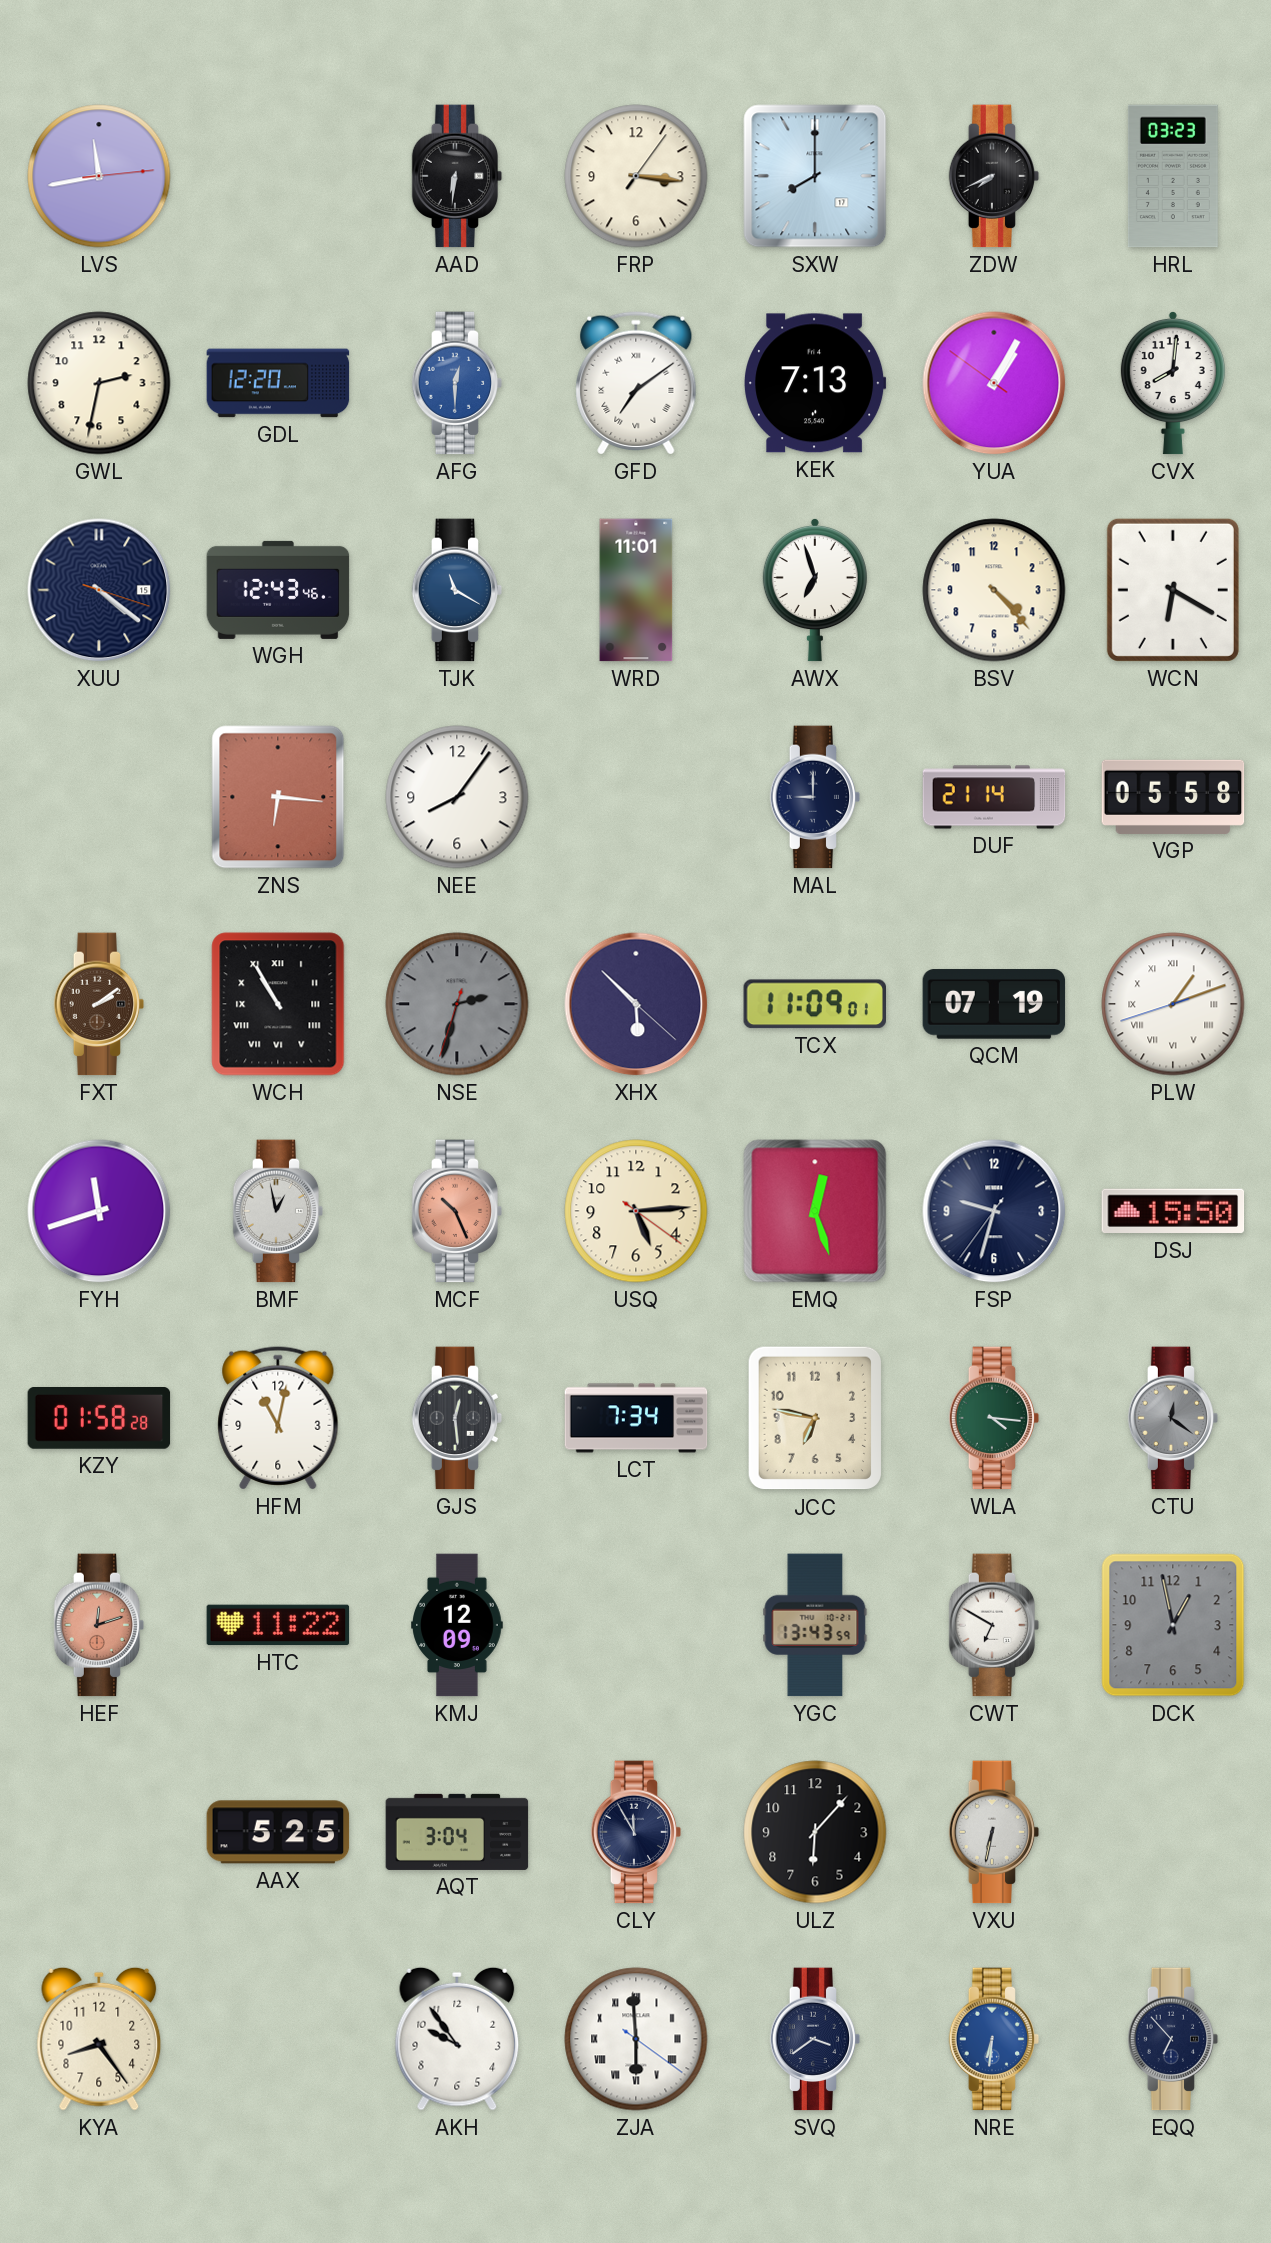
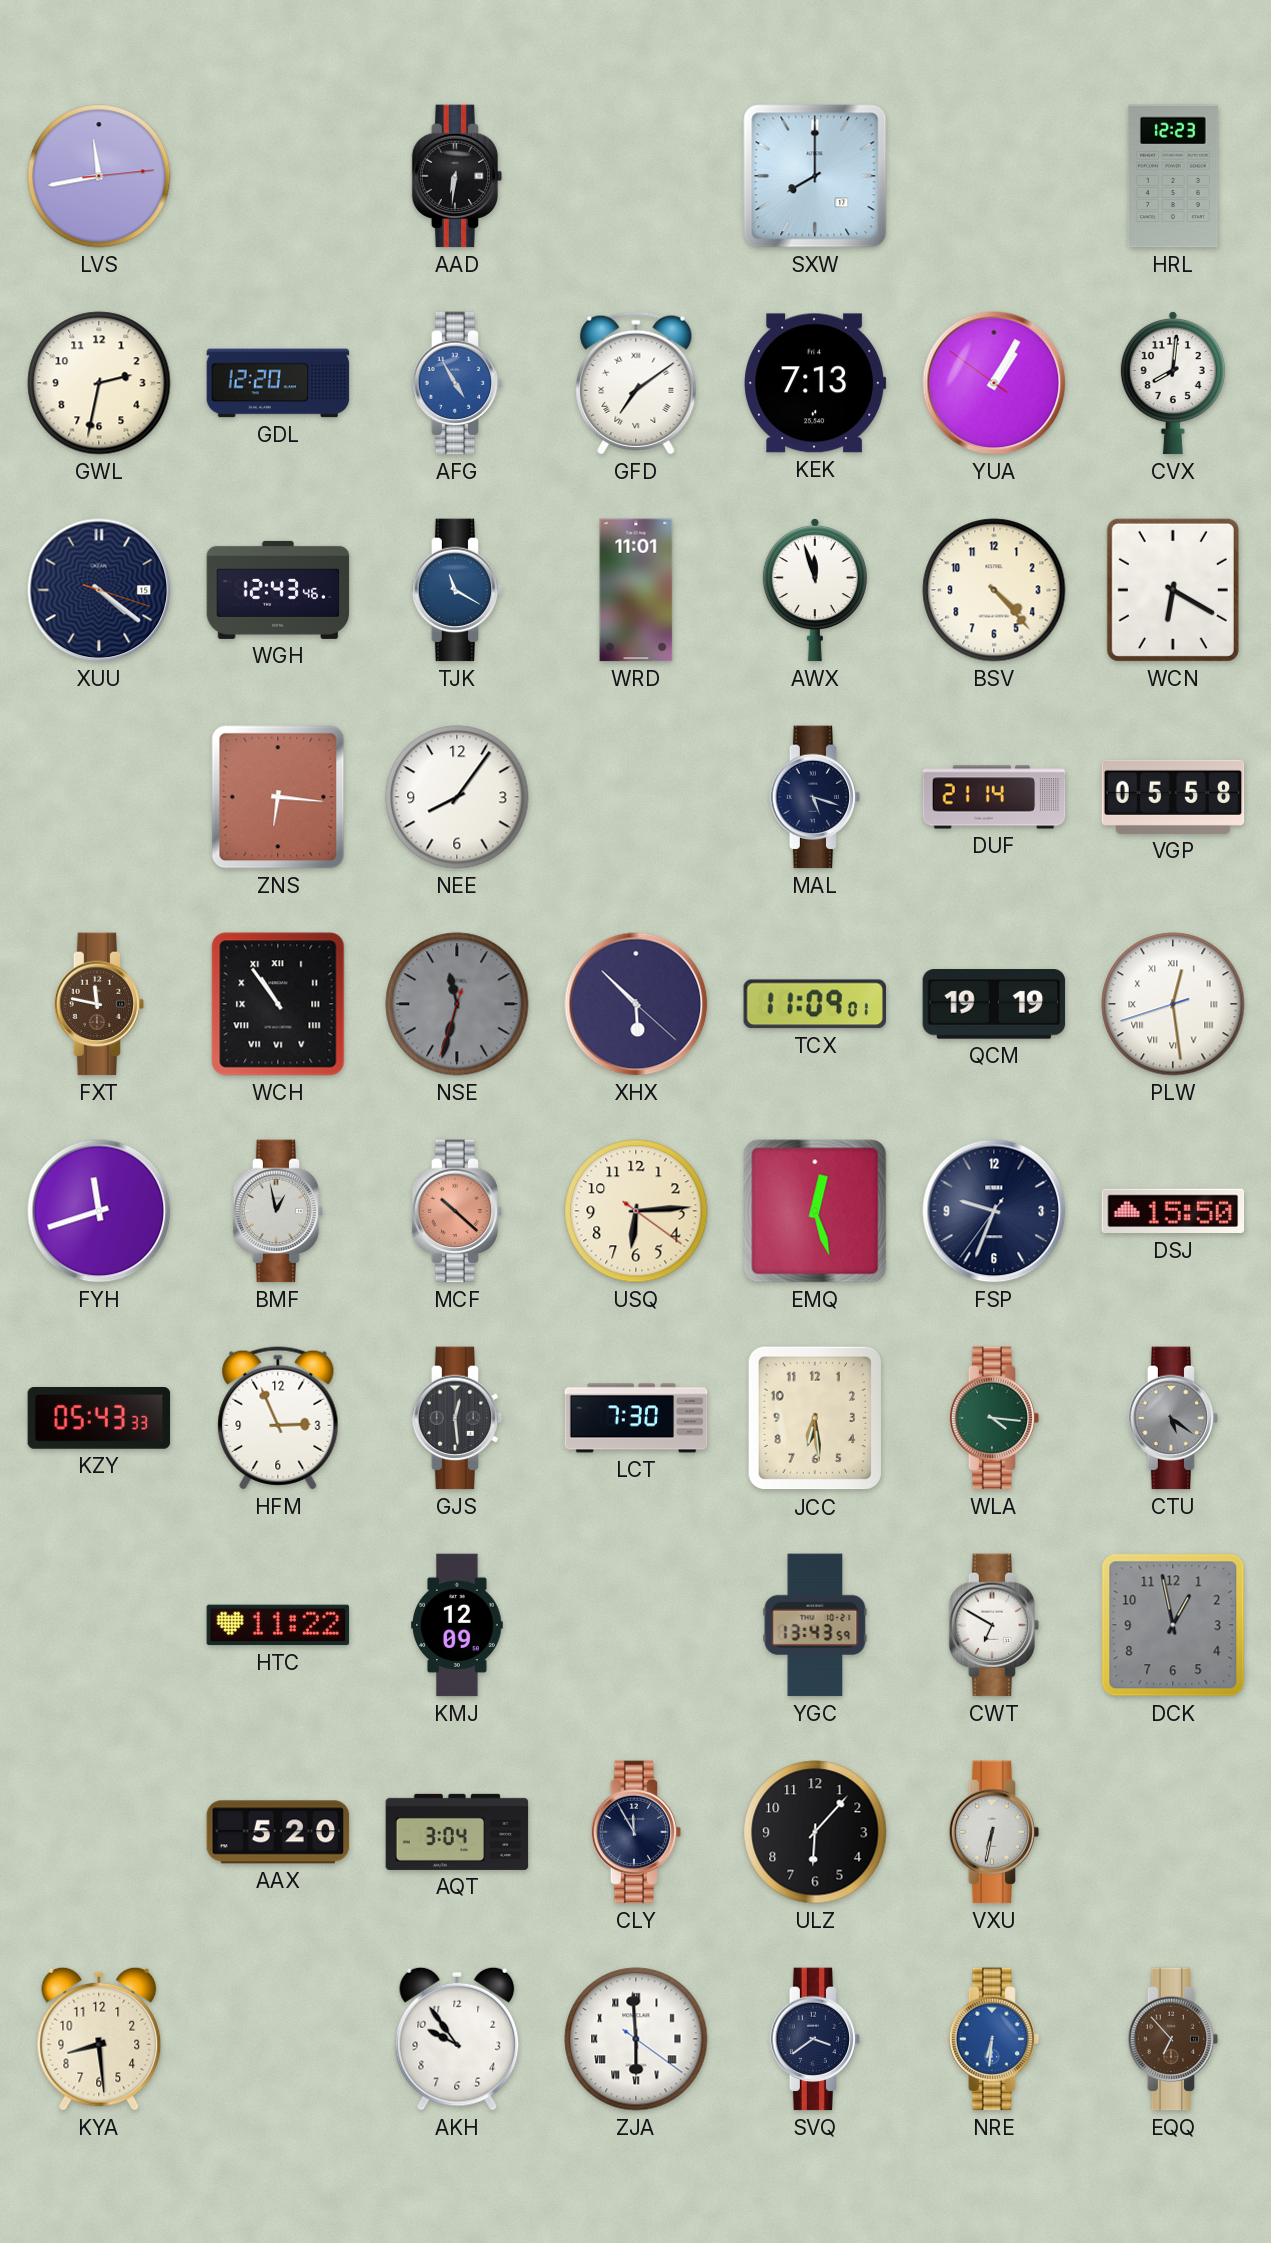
FRP: 3:16 -> none
ZDW: 7:41 -> none
HRL: 03:23 -> 12:23
AFG: 12:30 -> 4:55
AWX: 6:57 -> 11:57
MAL: 9:00 -> 5:18
FXT: 2:09 -> 11:47
WCH: 10:55 -> 10:54
NSE: 2:32 -> 11:32
QCM: 07:19 -> 19:19
PLW: 1:11 -> 12:28
MCF: 10:26 -> 10:22
USQ: 5:14 -> 6:14
FSP: 9:32 -> 9:33
KZY: 01:58 -> 05:43
HFM: 11:02 -> 2:56
LCT: 7:34 -> 7:30
JCC: 6:47 -> 6:29
CTU: 12:21 -> 5:21
HEF: 12:12 -> none
AAX: 5:25 -> 5:20
KYA: 8:24 -> 8:29
EQQ dial: navy -> brown
